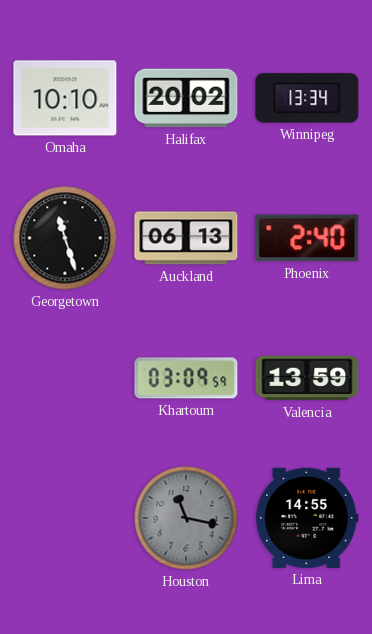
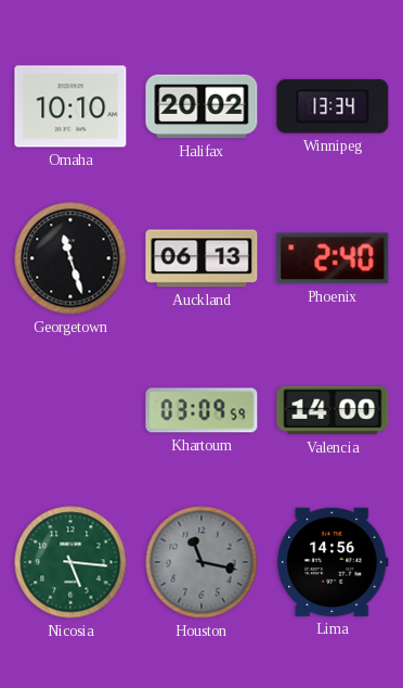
Valencia: 13:59 -> 14:00
Nicosia: none -> 5:16
Lima: 14:55 -> 14:56
